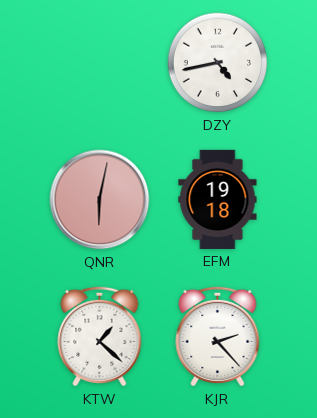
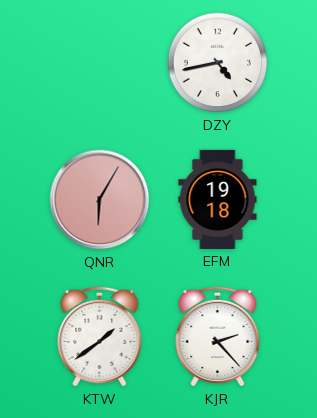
QNR: 6:02 -> 6:05
KTW: 1:22 -> 1:39
